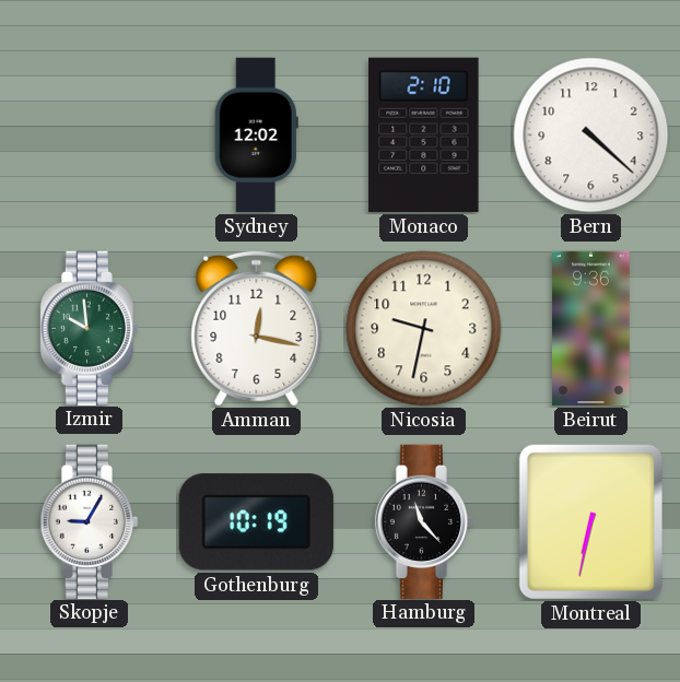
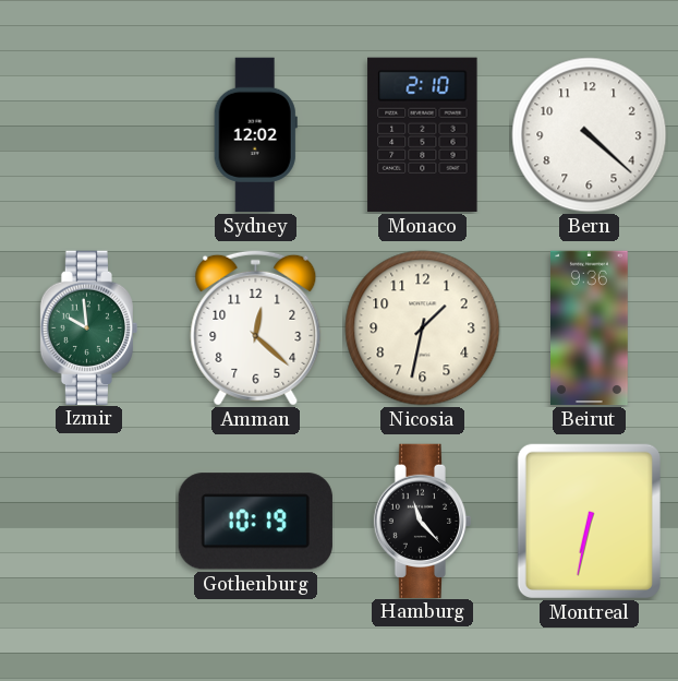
Amman: 12:17 -> 12:22
Nicosia: 9:32 -> 1:32
Skopje: 9:05 -> none
